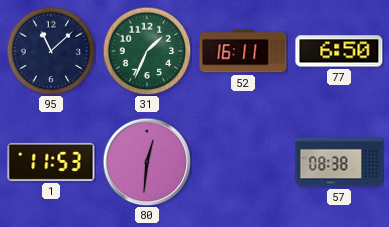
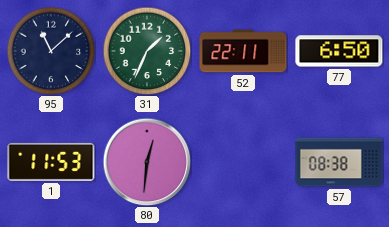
52: 16:11 -> 22:11
